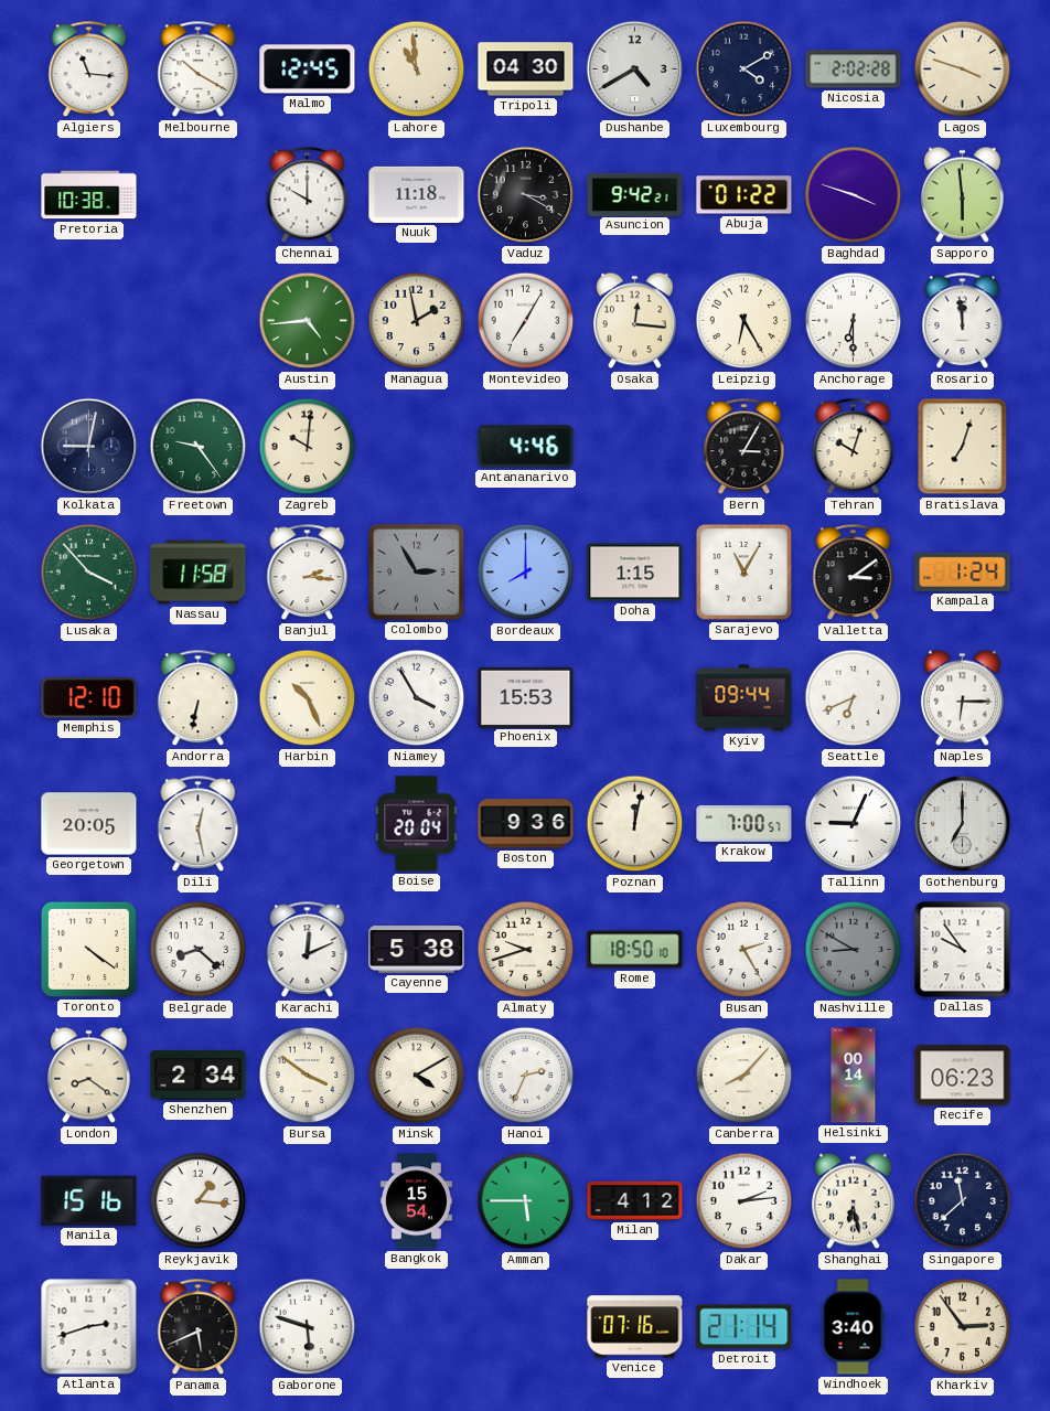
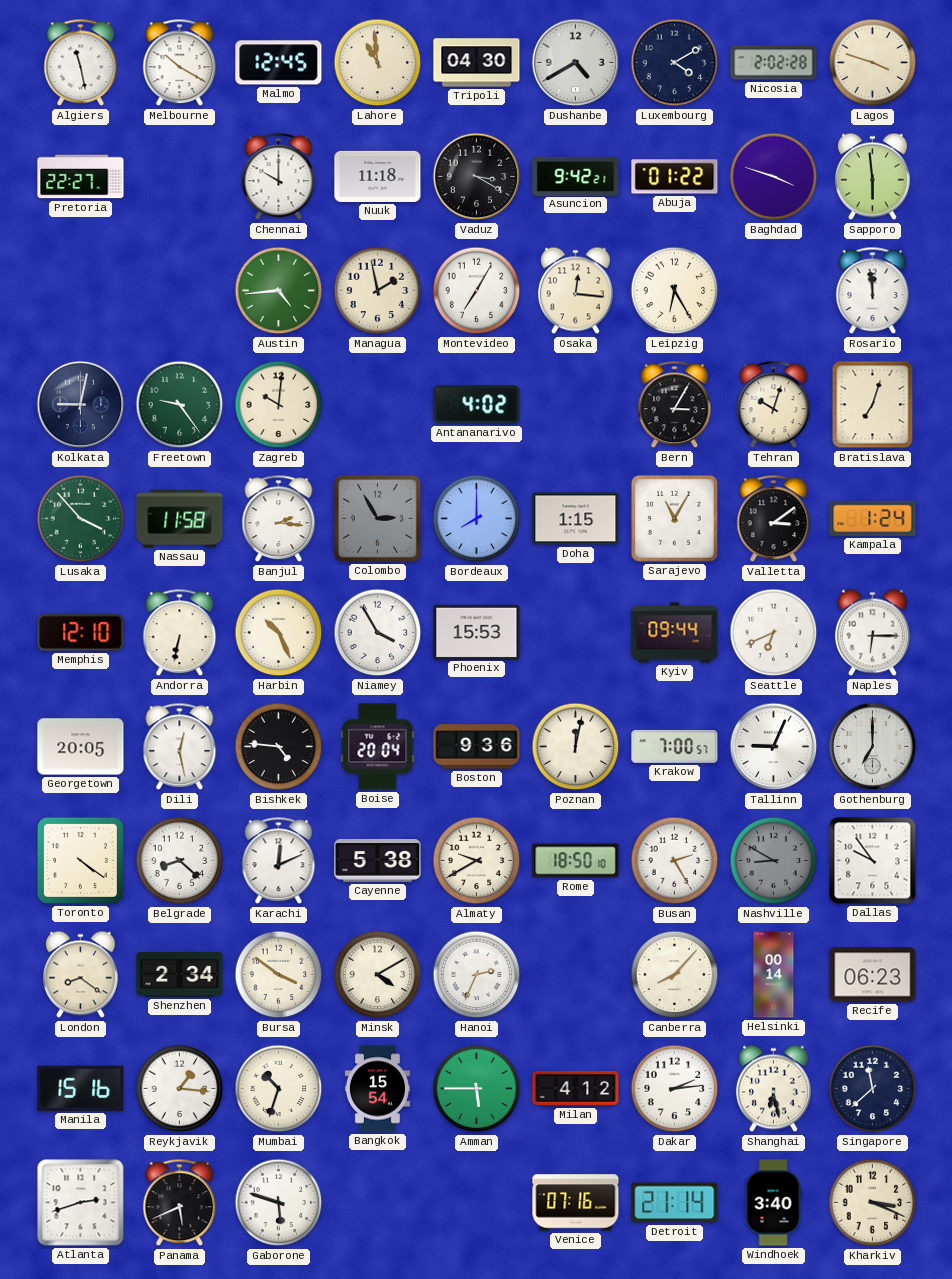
Algiers: 11:16 -> 11:28
Pretoria: 10:38 -> 22:27
Anchorage: 6:30 -> none
Antananarivo: 4:46 -> 4:02
Bishkek: none -> 4:46
Almaty: 9:42 -> 9:40
Mumbai: none -> 10:33
Kharkiv: 2:54 -> 3:19
